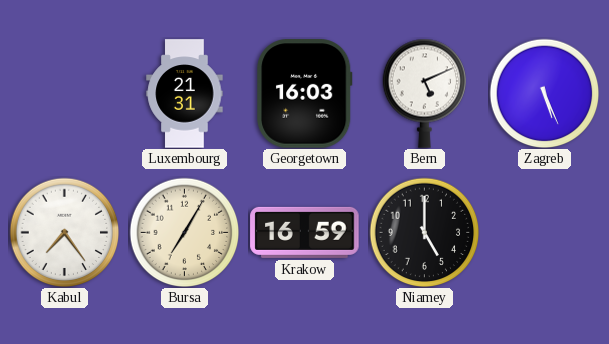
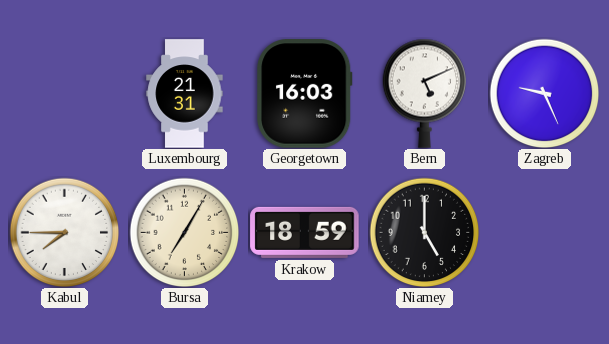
Zagreb: 5:26 -> 9:26
Kabul: 7:24 -> 7:45
Krakow: 16:59 -> 18:59
